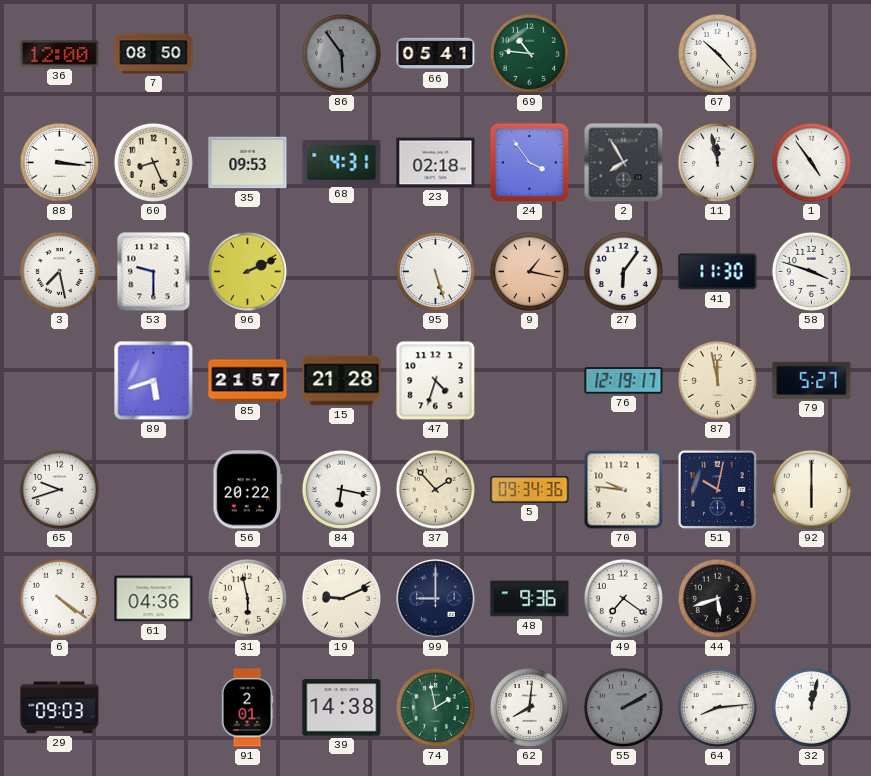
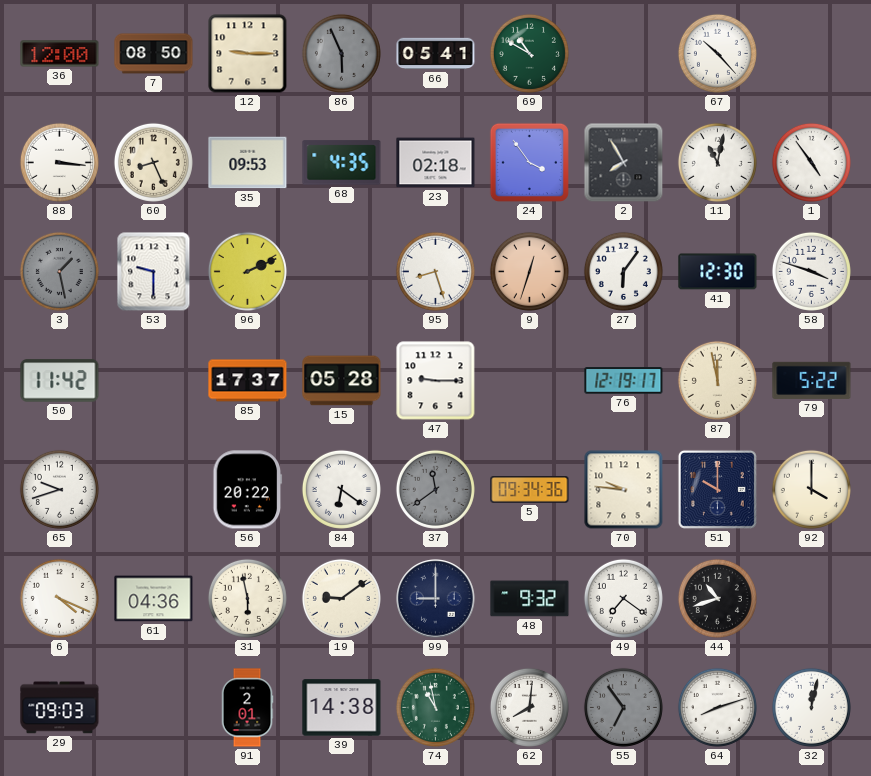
12: none -> 9:15
86: 5:54 -> 5:56
69: 10:46 -> 10:50
68: 4:31 -> 4:35
11: 11:58 -> 11:02
3: 7:28 -> 1:28
3 dial: white -> grey
95: 5:27 -> 8:27
9: 1:17 -> 12:33
41: 11:30 -> 12:30
50: none -> 11:42
89: 5:42 -> none
85: 21:57 -> 17:37
15: 21:28 -> 05:28
47: 4:33 -> 9:15
79: 5:27 -> 5:22
84: 6:17 -> 6:21
37: 1:53 -> 11:39
37 dial: cream -> grey
51: 10:02 -> 10:00
92: 6:00 -> 4:00
6: 4:21 -> 4:19
19: 9:11 -> 9:09
48: 9:36 -> 9:32
44: 5:42 -> 10:42
74: 1:58 -> 10:58
55: 2:10 -> 6:54
64: 8:14 -> 8:12
